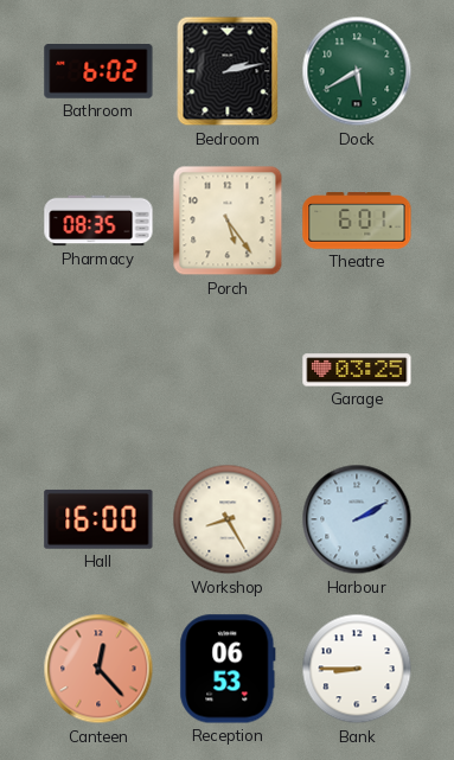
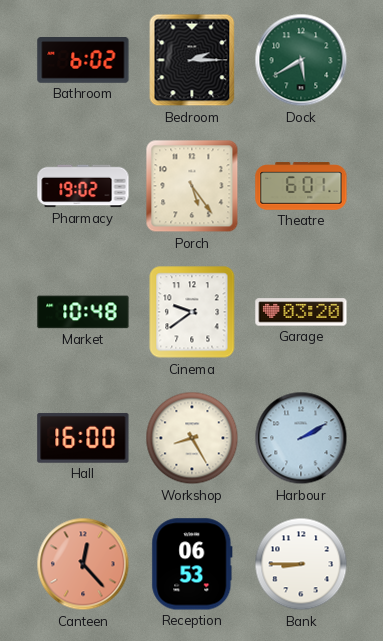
Bedroom: 2:13 -> 2:15
Pharmacy: 08:35 -> 19:02
Market: none -> 10:48
Cinema: none -> 9:39
Garage: 03:25 -> 03:20
